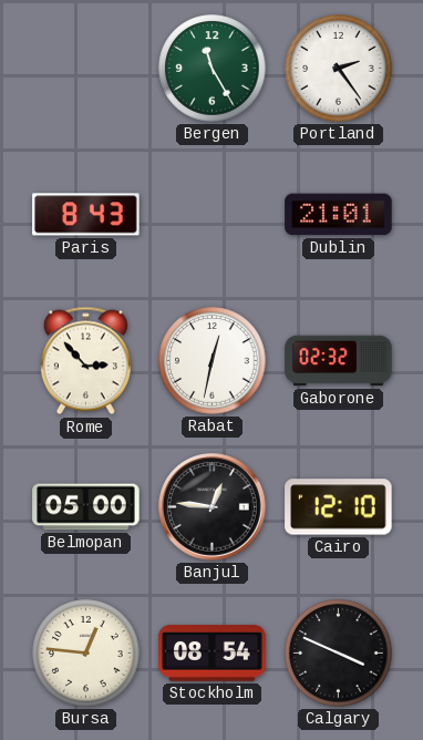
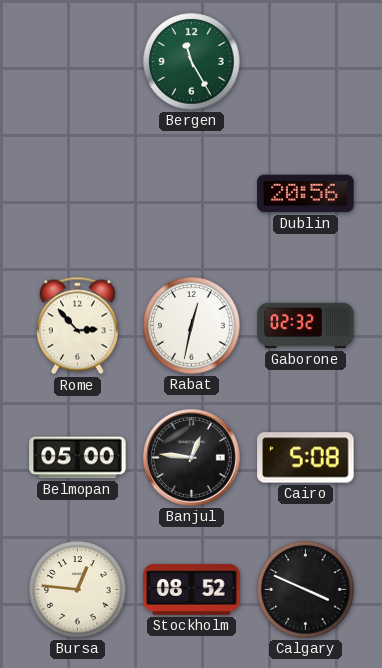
Portland: 2:24 -> none
Paris: 8:43 -> none
Dublin: 21:01 -> 20:56
Cairo: 12:10 -> 5:08
Stockholm: 08:54 -> 08:52
